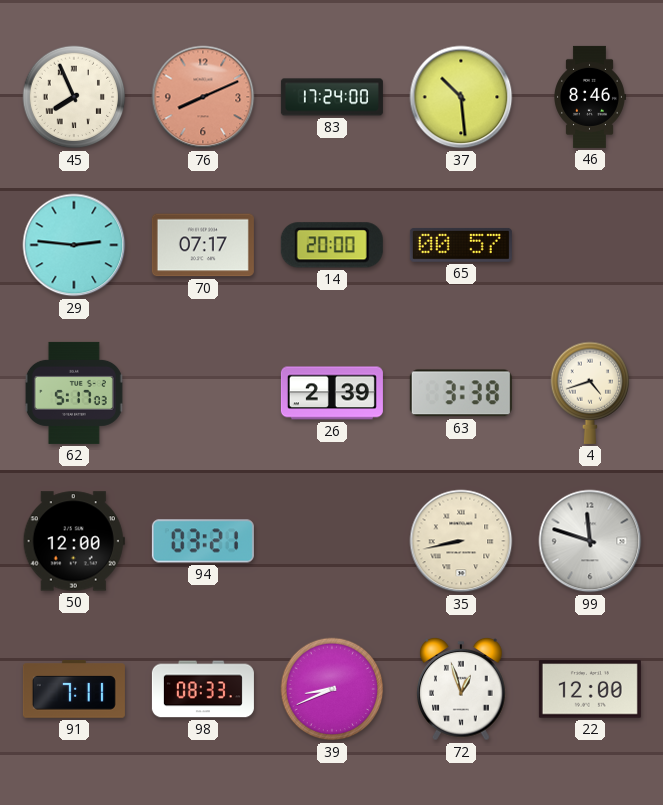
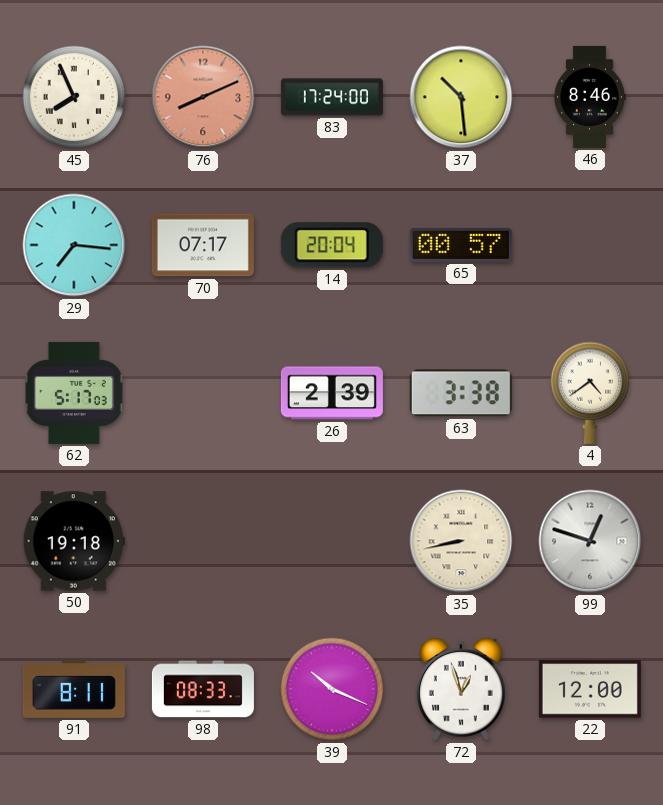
29: 2:46 -> 7:16
14: 20:00 -> 20:04
4: 4:42 -> 4:39
50: 12:00 -> 19:18
94: 03:21 -> none
99: 11:48 -> 12:48
91: 7:11 -> 8:11
39: 8:41 -> 10:19
